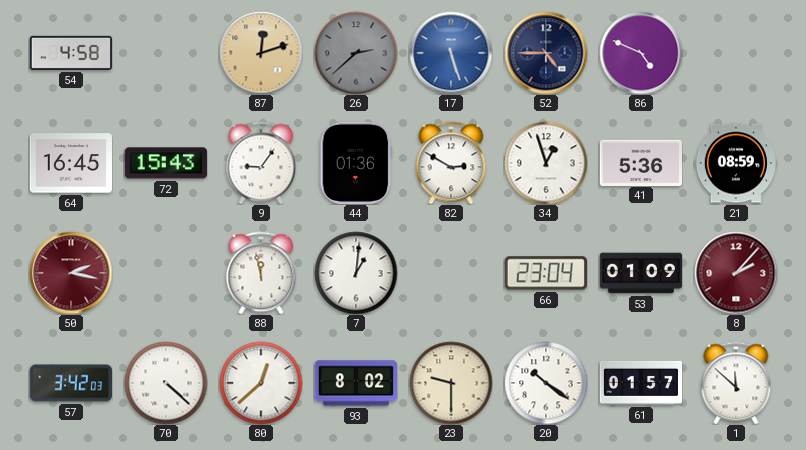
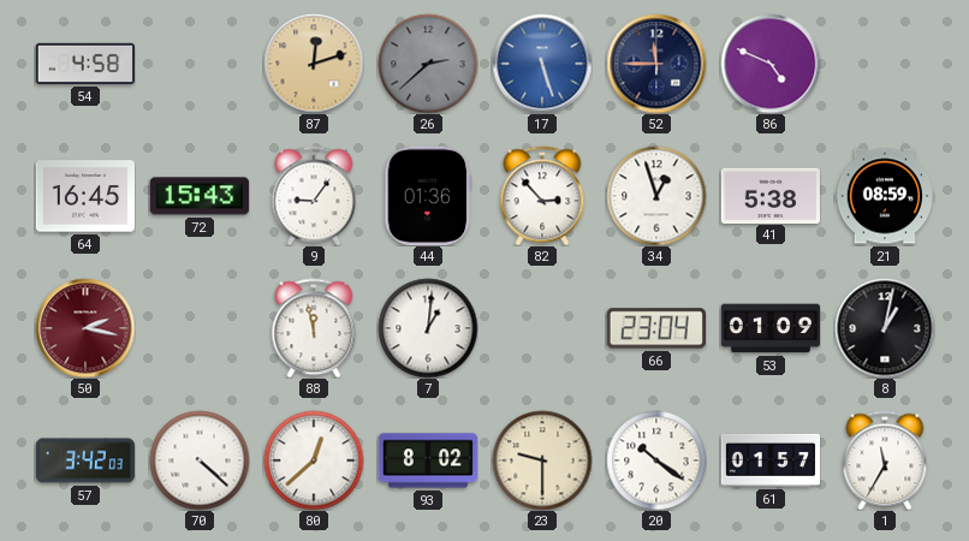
52: 4:45 -> 11:45
82: 2:50 -> 2:53
41: 5:36 -> 5:38
8: 2:07 -> 1:02
8 dial: burgundy -> black
1: 11:52 -> 11:35
